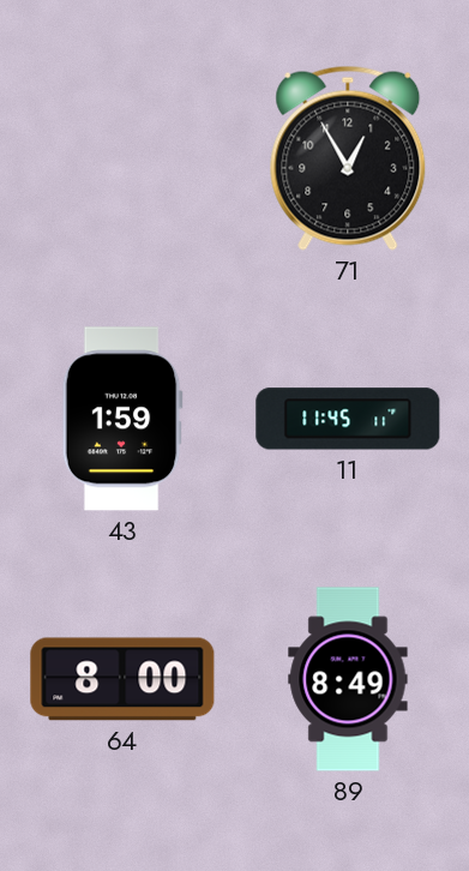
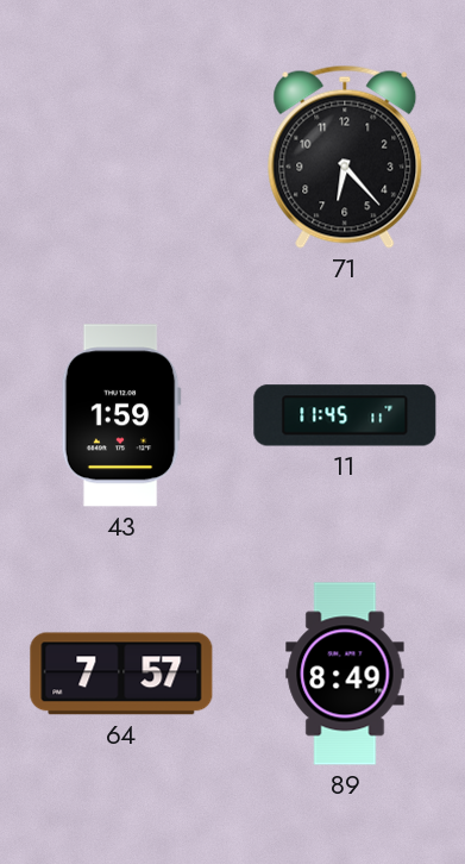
71: 12:55 -> 6:23
64: 8:00 -> 7:57
